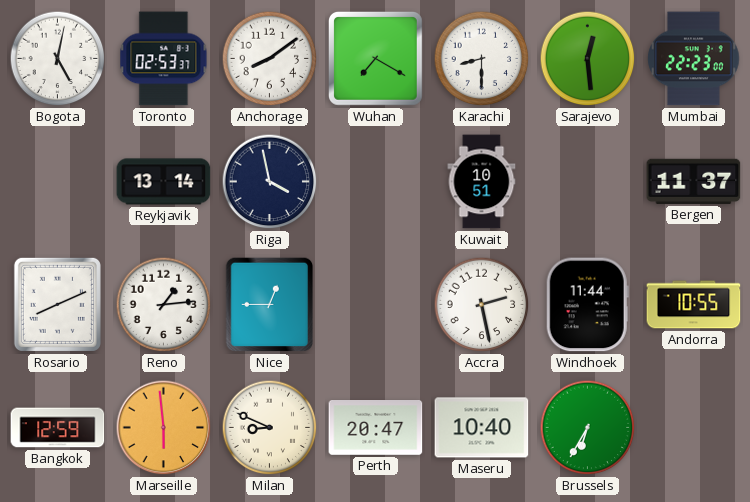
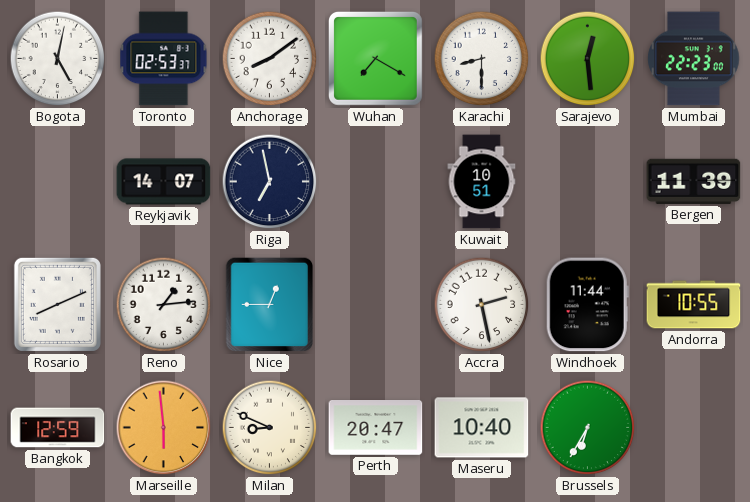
Reykjavik: 13:14 -> 14:07
Riga: 3:58 -> 6:58
Bergen: 11:37 -> 11:39
